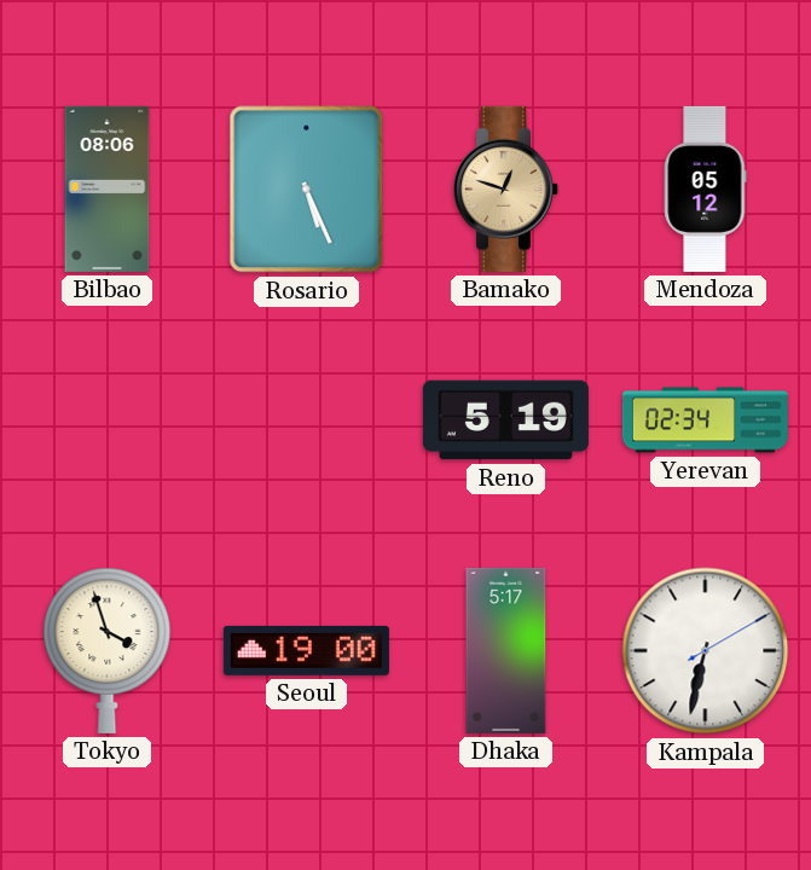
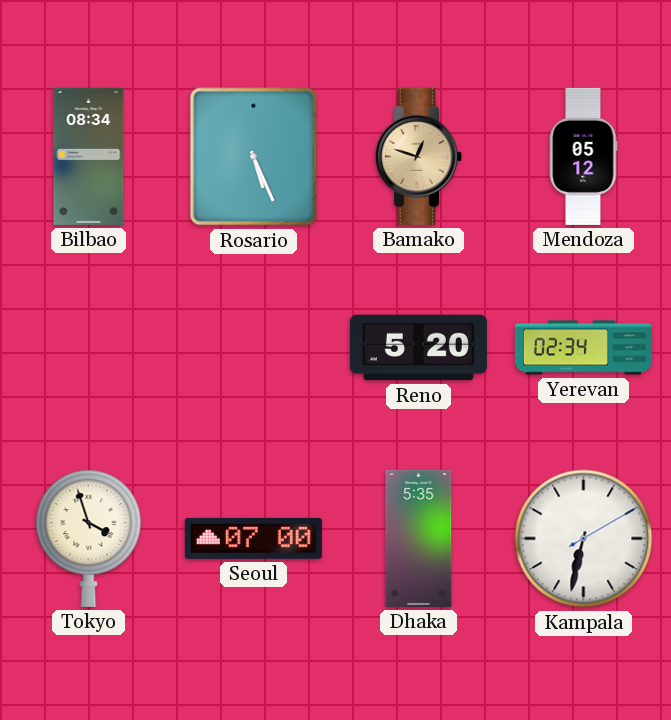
Bilbao: 08:06 -> 08:34
Reno: 5:19 -> 5:20
Seoul: 19:00 -> 07:00
Dhaka: 5:17 -> 5:35
